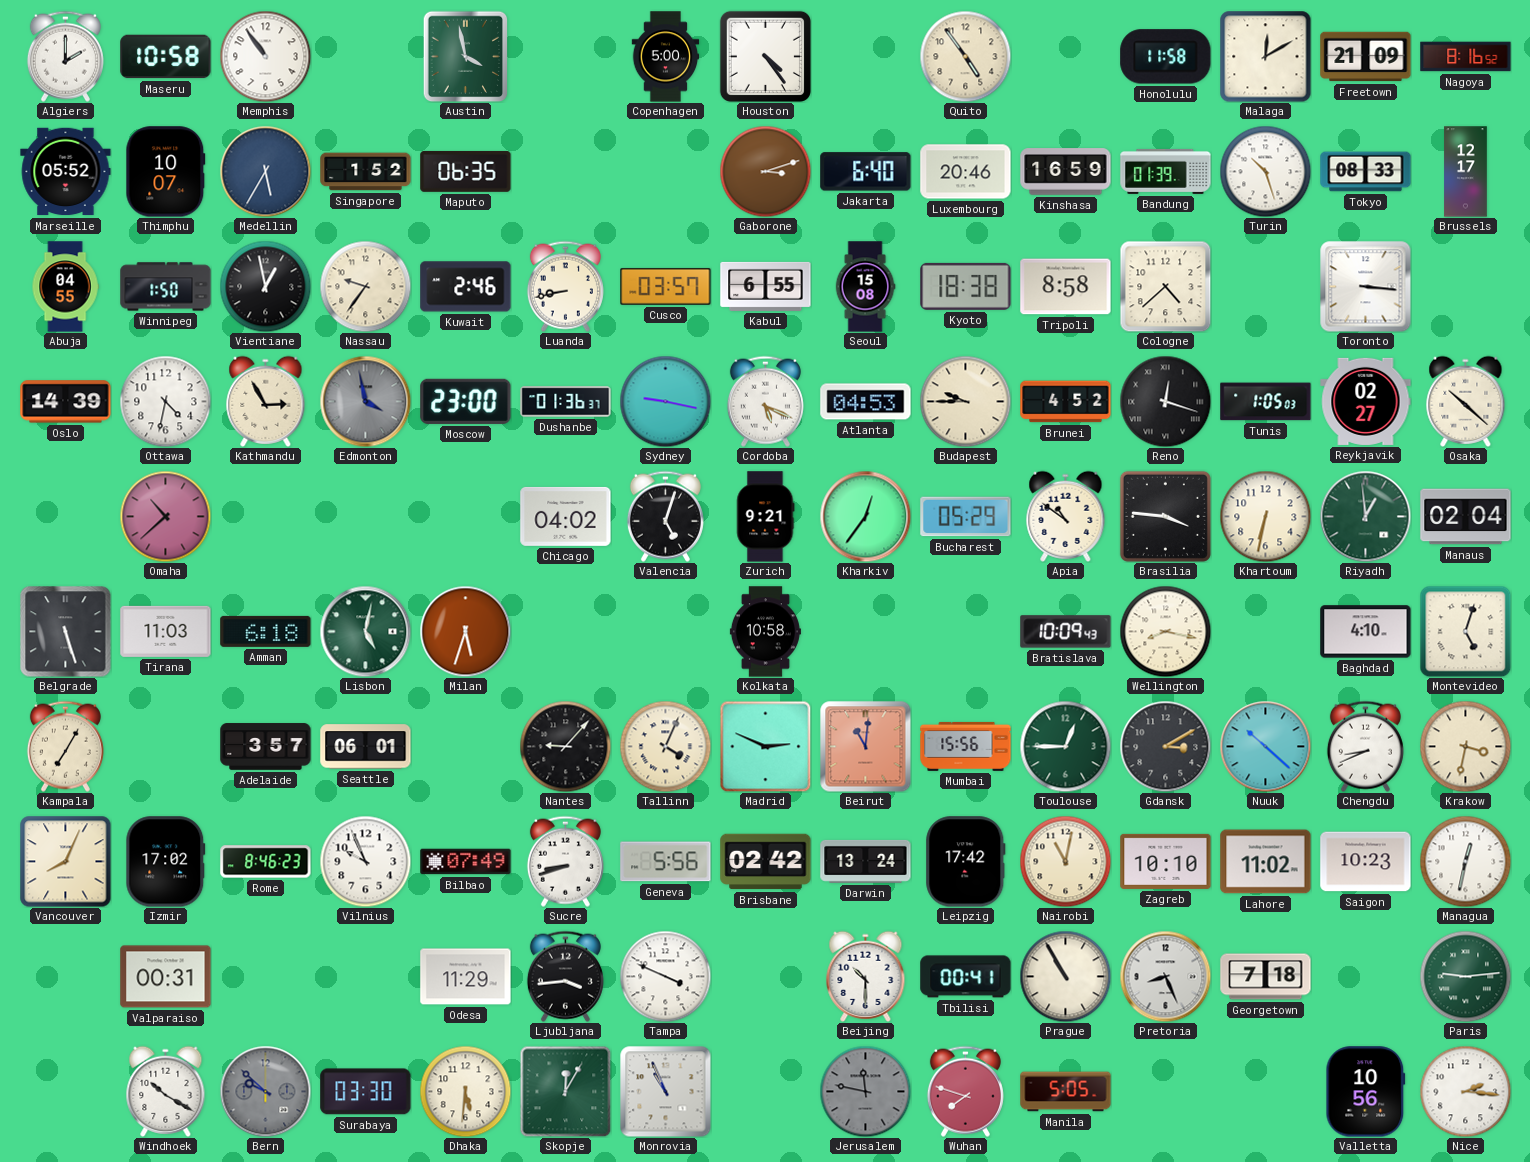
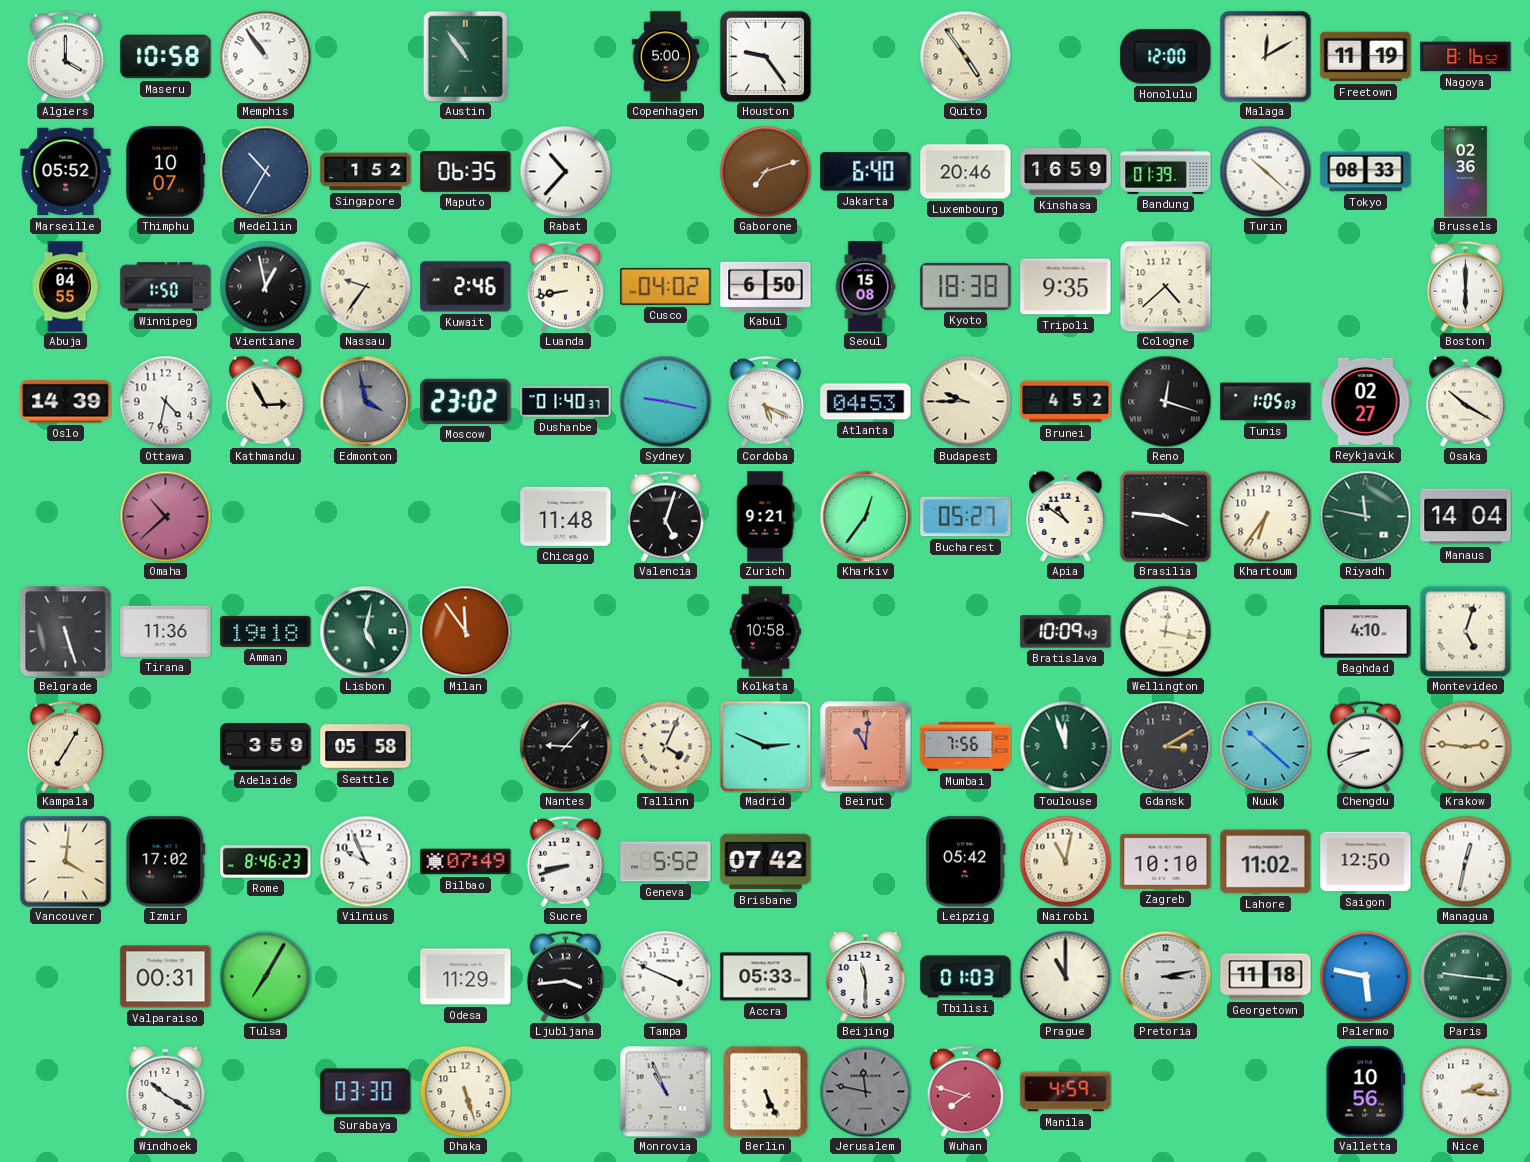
Algiers: 2:00 -> 4:00
Austin: 3:58 -> 10:54
Houston: 4:24 -> 9:24
Honolulu: 11:58 -> 12:00
Freetown: 21:09 -> 11:19
Medellin: 5:35 -> 10:35
Rabat: none -> 10:37
Gaborone: 3:12 -> 7:12
Turin: 10:27 -> 10:22
Brussels: 12:17 -> 02:36
Cusco: 03:57 -> 04:02
Kabul: 6:55 -> 6:50
Tripoli: 8:58 -> 9:35
Toronto: 3:16 -> none
Boston: none -> 6:00
Moscow: 23:00 -> 23:02
Dushanbe: 01:36 -> 01:40
Osaka: 10:22 -> 10:20
Chicago: 04:02 -> 11:48
Bucharest: 05:29 -> 05:27
Khartoum: 6:32 -> 6:36
Riyadh: 12:59 -> 11:47
Manaus: 02:04 -> 14:04
Tirana: 11:03 -> 11:36
Amman: 6:18 -> 19:18
Milan: 5:33 -> 11:54
Wellington: 8:17 -> 12:17
Adelaide: 3:57 -> 3:59
Seattle: 06:01 -> 05:58
Mumbai: 15:56 -> 7:56
Toulouse: 12:45 -> 11:57
Krakow: 3:32 -> 2:46
Vancouver: 8:04 -> 4:01
Geneva: 5:56 -> 5:52
Brisbane: 02:42 -> 07:42
Darwin: 13:24 -> none
Leipzig: 17:42 -> 05:42
Saigon: 10:23 -> 12:50
Tulsa: none -> 7:05
Accra: none -> 05:33
Beijing: 10:30 -> 11:30
Tbilisi: 00:41 -> 01:03
Prague: 10:55 -> 11:00
Pretoria: 8:26 -> 3:13
Georgetown: 7:18 -> 11:18
Palermo: none -> 5:47
Paris: 9:14 -> 9:16
Bern: 9:52 -> none
Dhaka: 5:31 -> 5:27
Skopje: 12:05 -> none
Berlin: none -> 5:26
Manila: 5:05 -> 4:59
